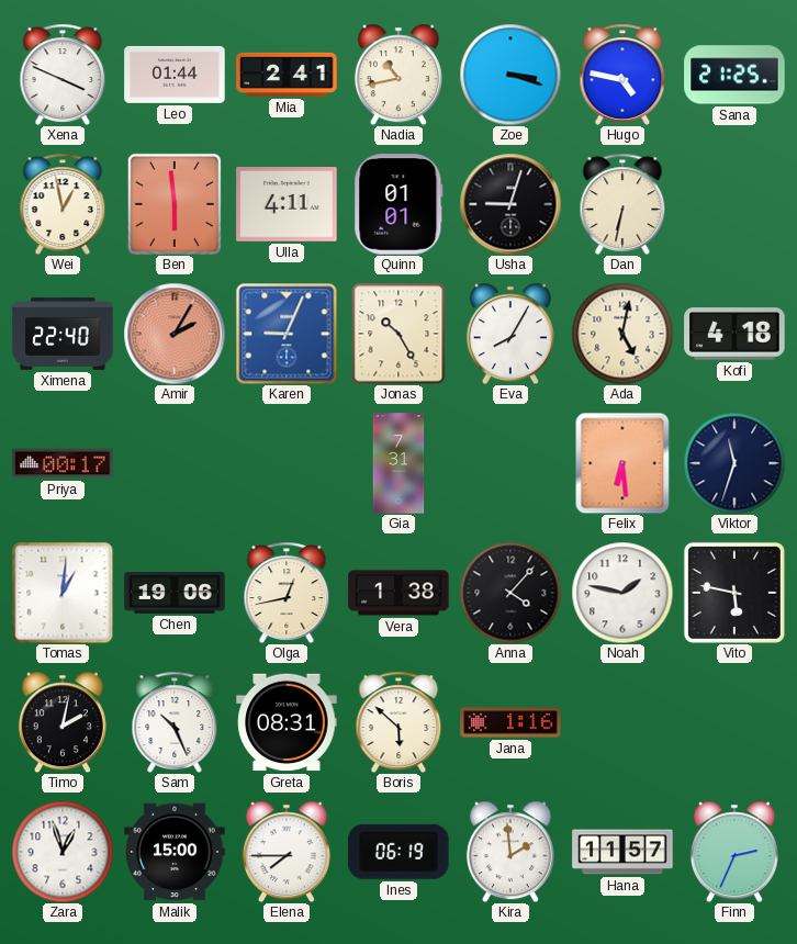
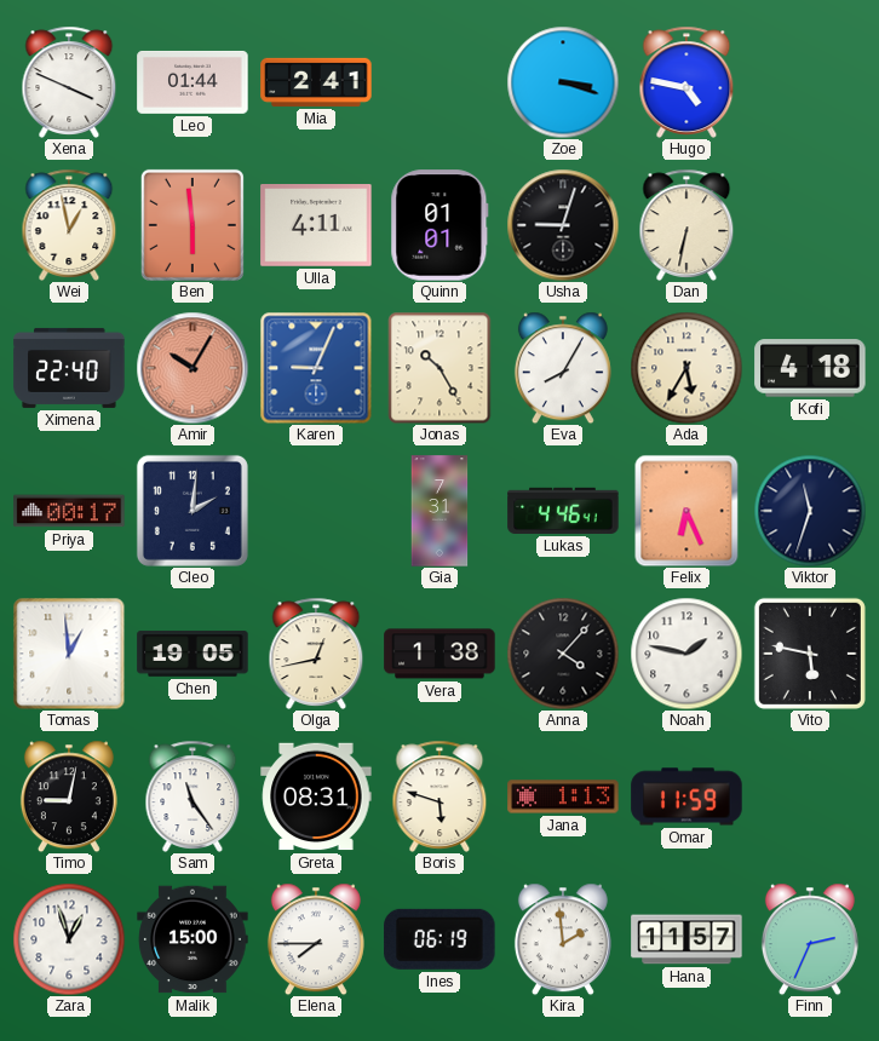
Nadia: 10:43 -> none
Sana: 21:25 -> none
Amir: 2:05 -> 10:05
Ada: 5:02 -> 5:35
Cleo: none -> 2:01
Lukas: none -> 4:46
Felix: 6:29 -> 6:26
Tomas: 1:01 -> 12:59
Chen: 19:06 -> 19:05
Timo: 2:02 -> 9:02
Sam: 10:26 -> 11:24
Boris: 5:52 -> 5:48
Jana: 1:16 -> 1:13
Omar: none -> 11:59
